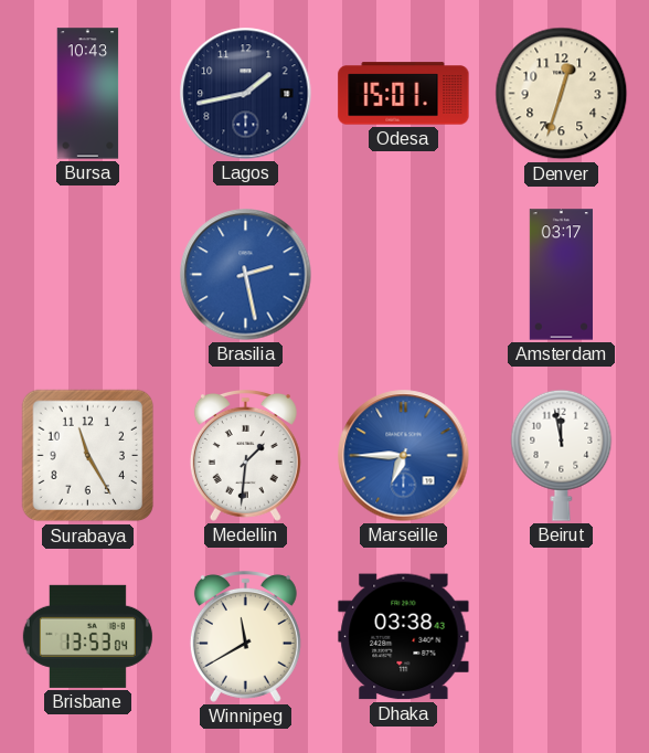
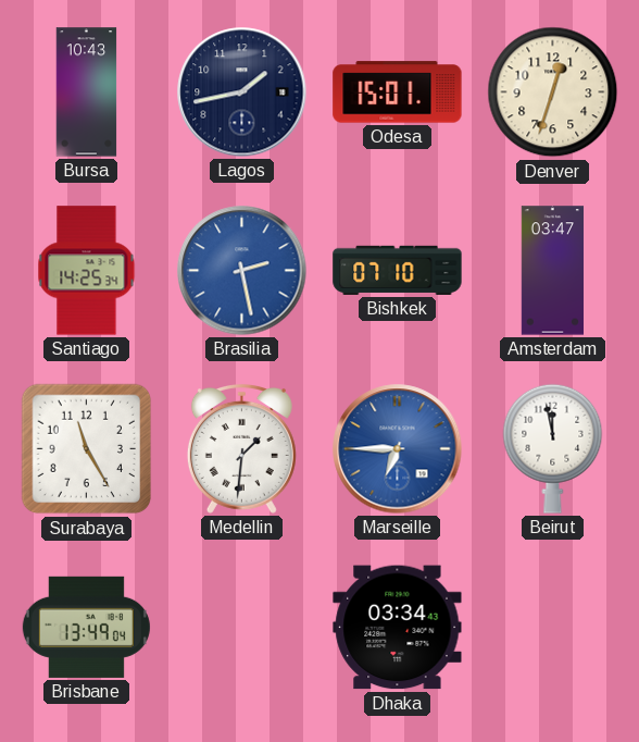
Santiago: none -> 14:25
Bishkek: none -> 07:10
Amsterdam: 03:17 -> 03:47
Brisbane: 13:53 -> 13:49
Winnipeg: 11:40 -> none
Dhaka: 03:38 -> 03:34
